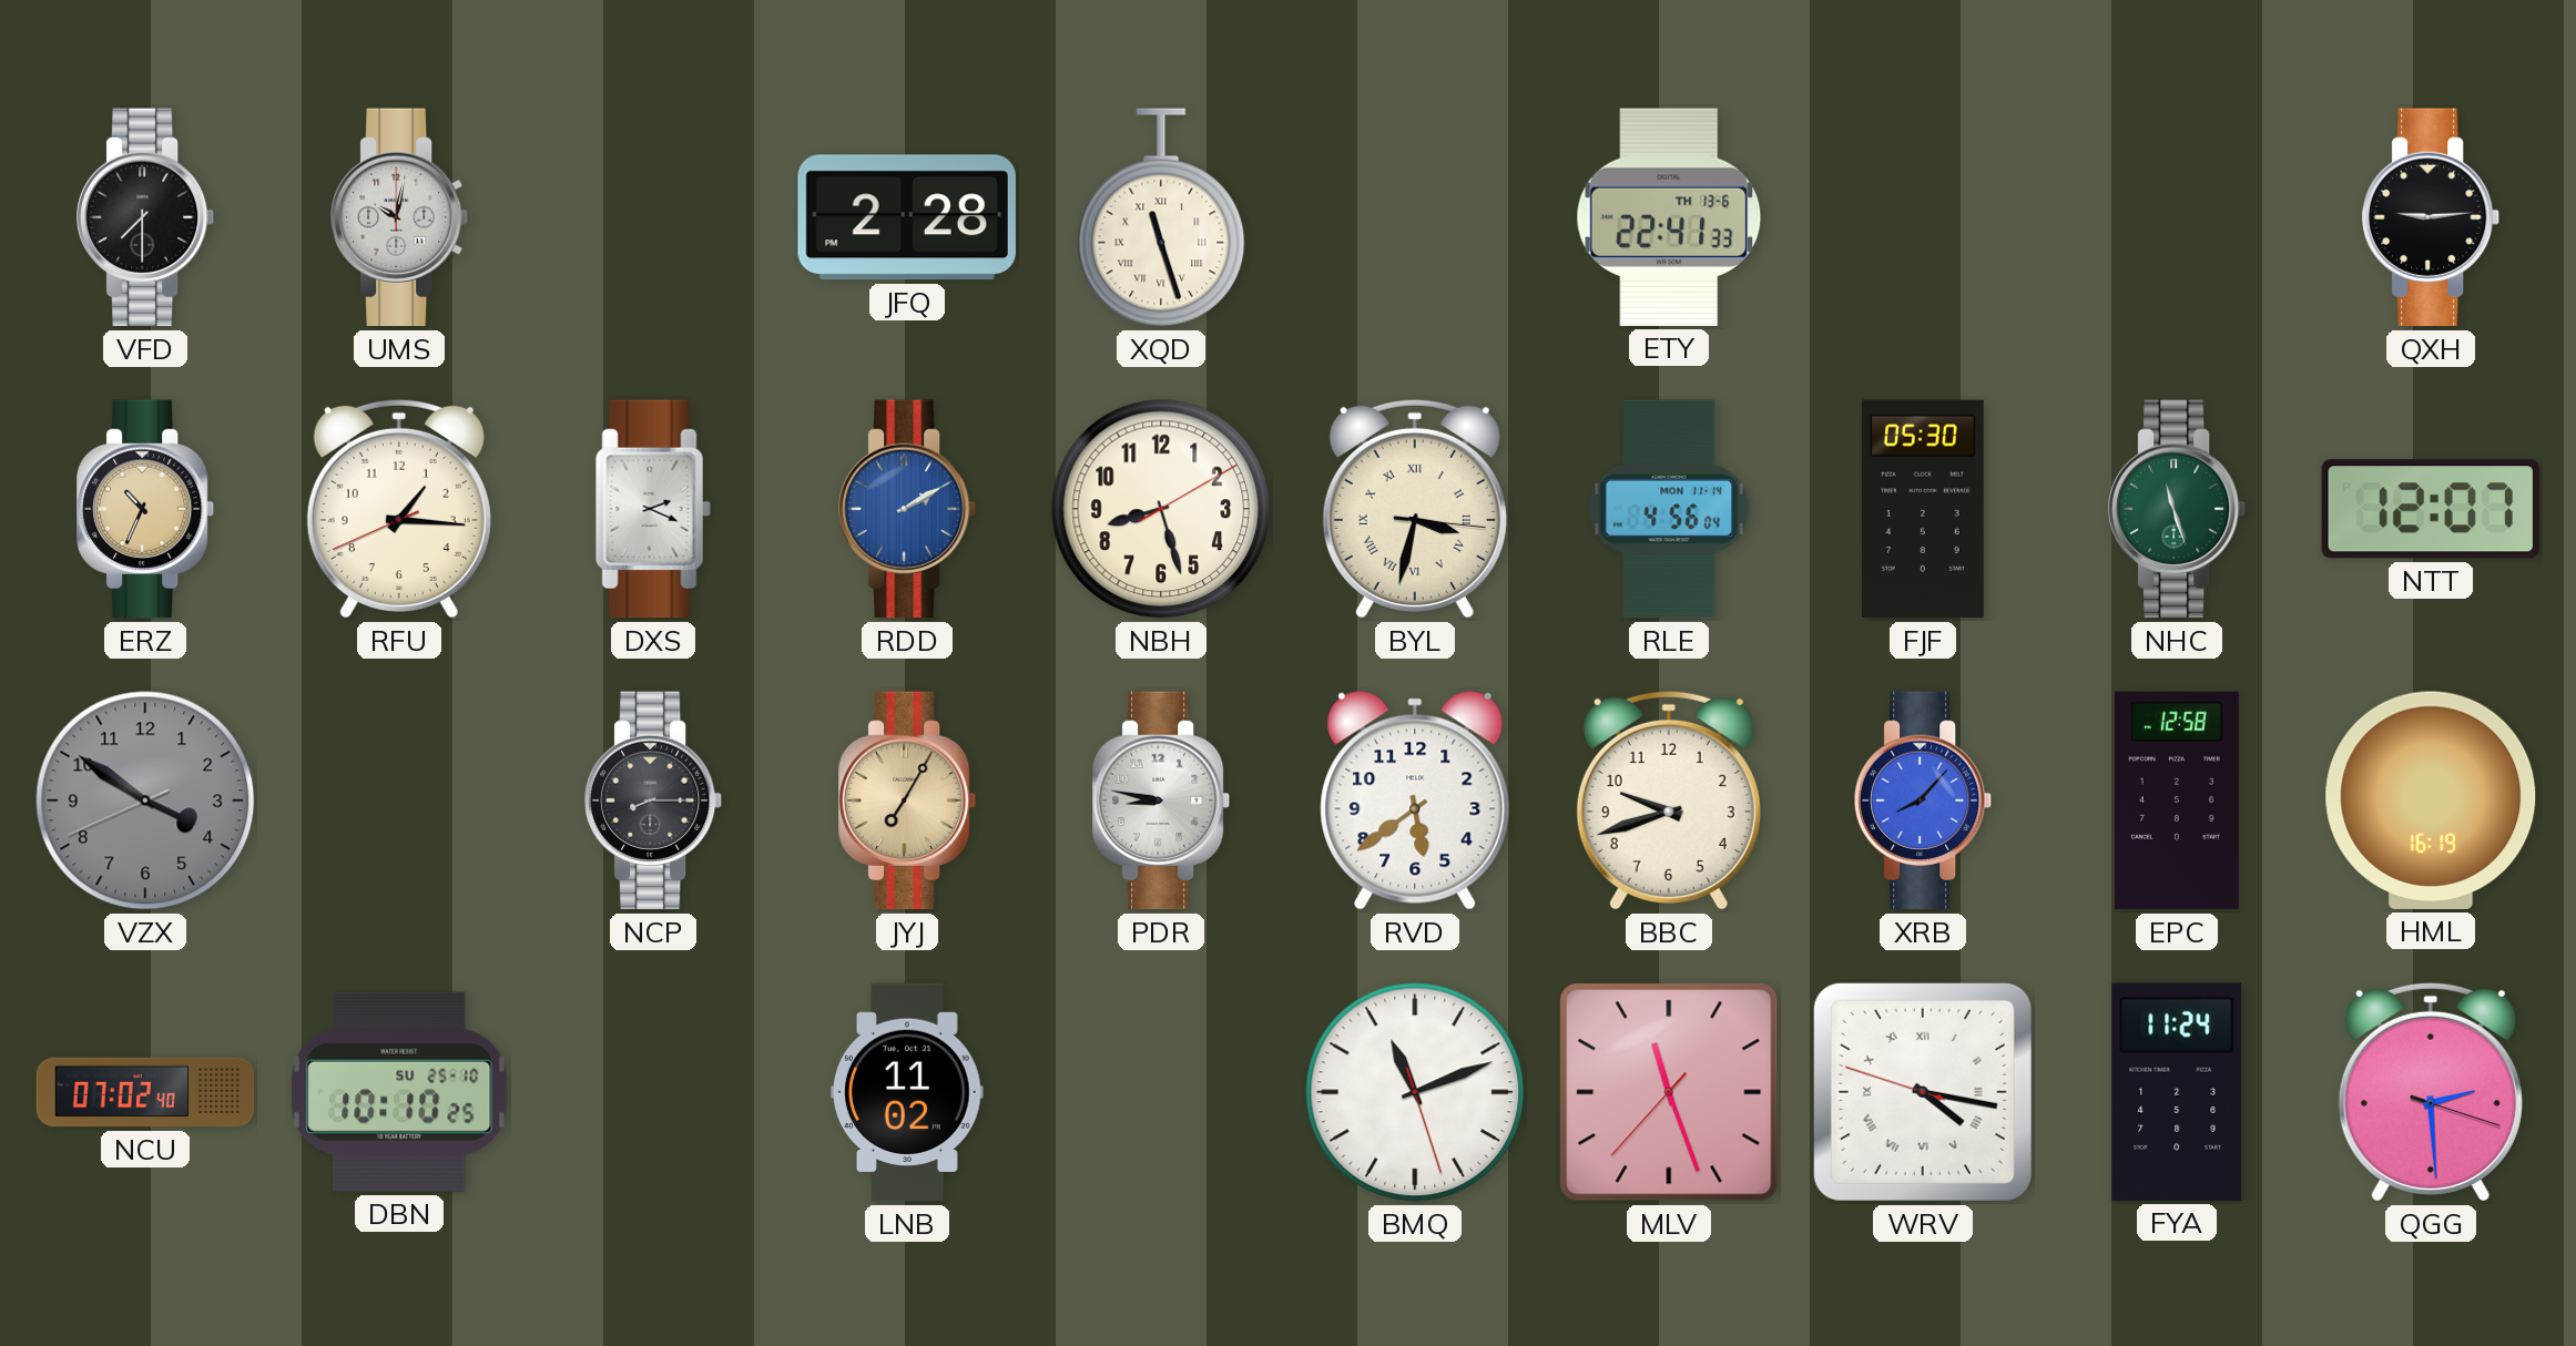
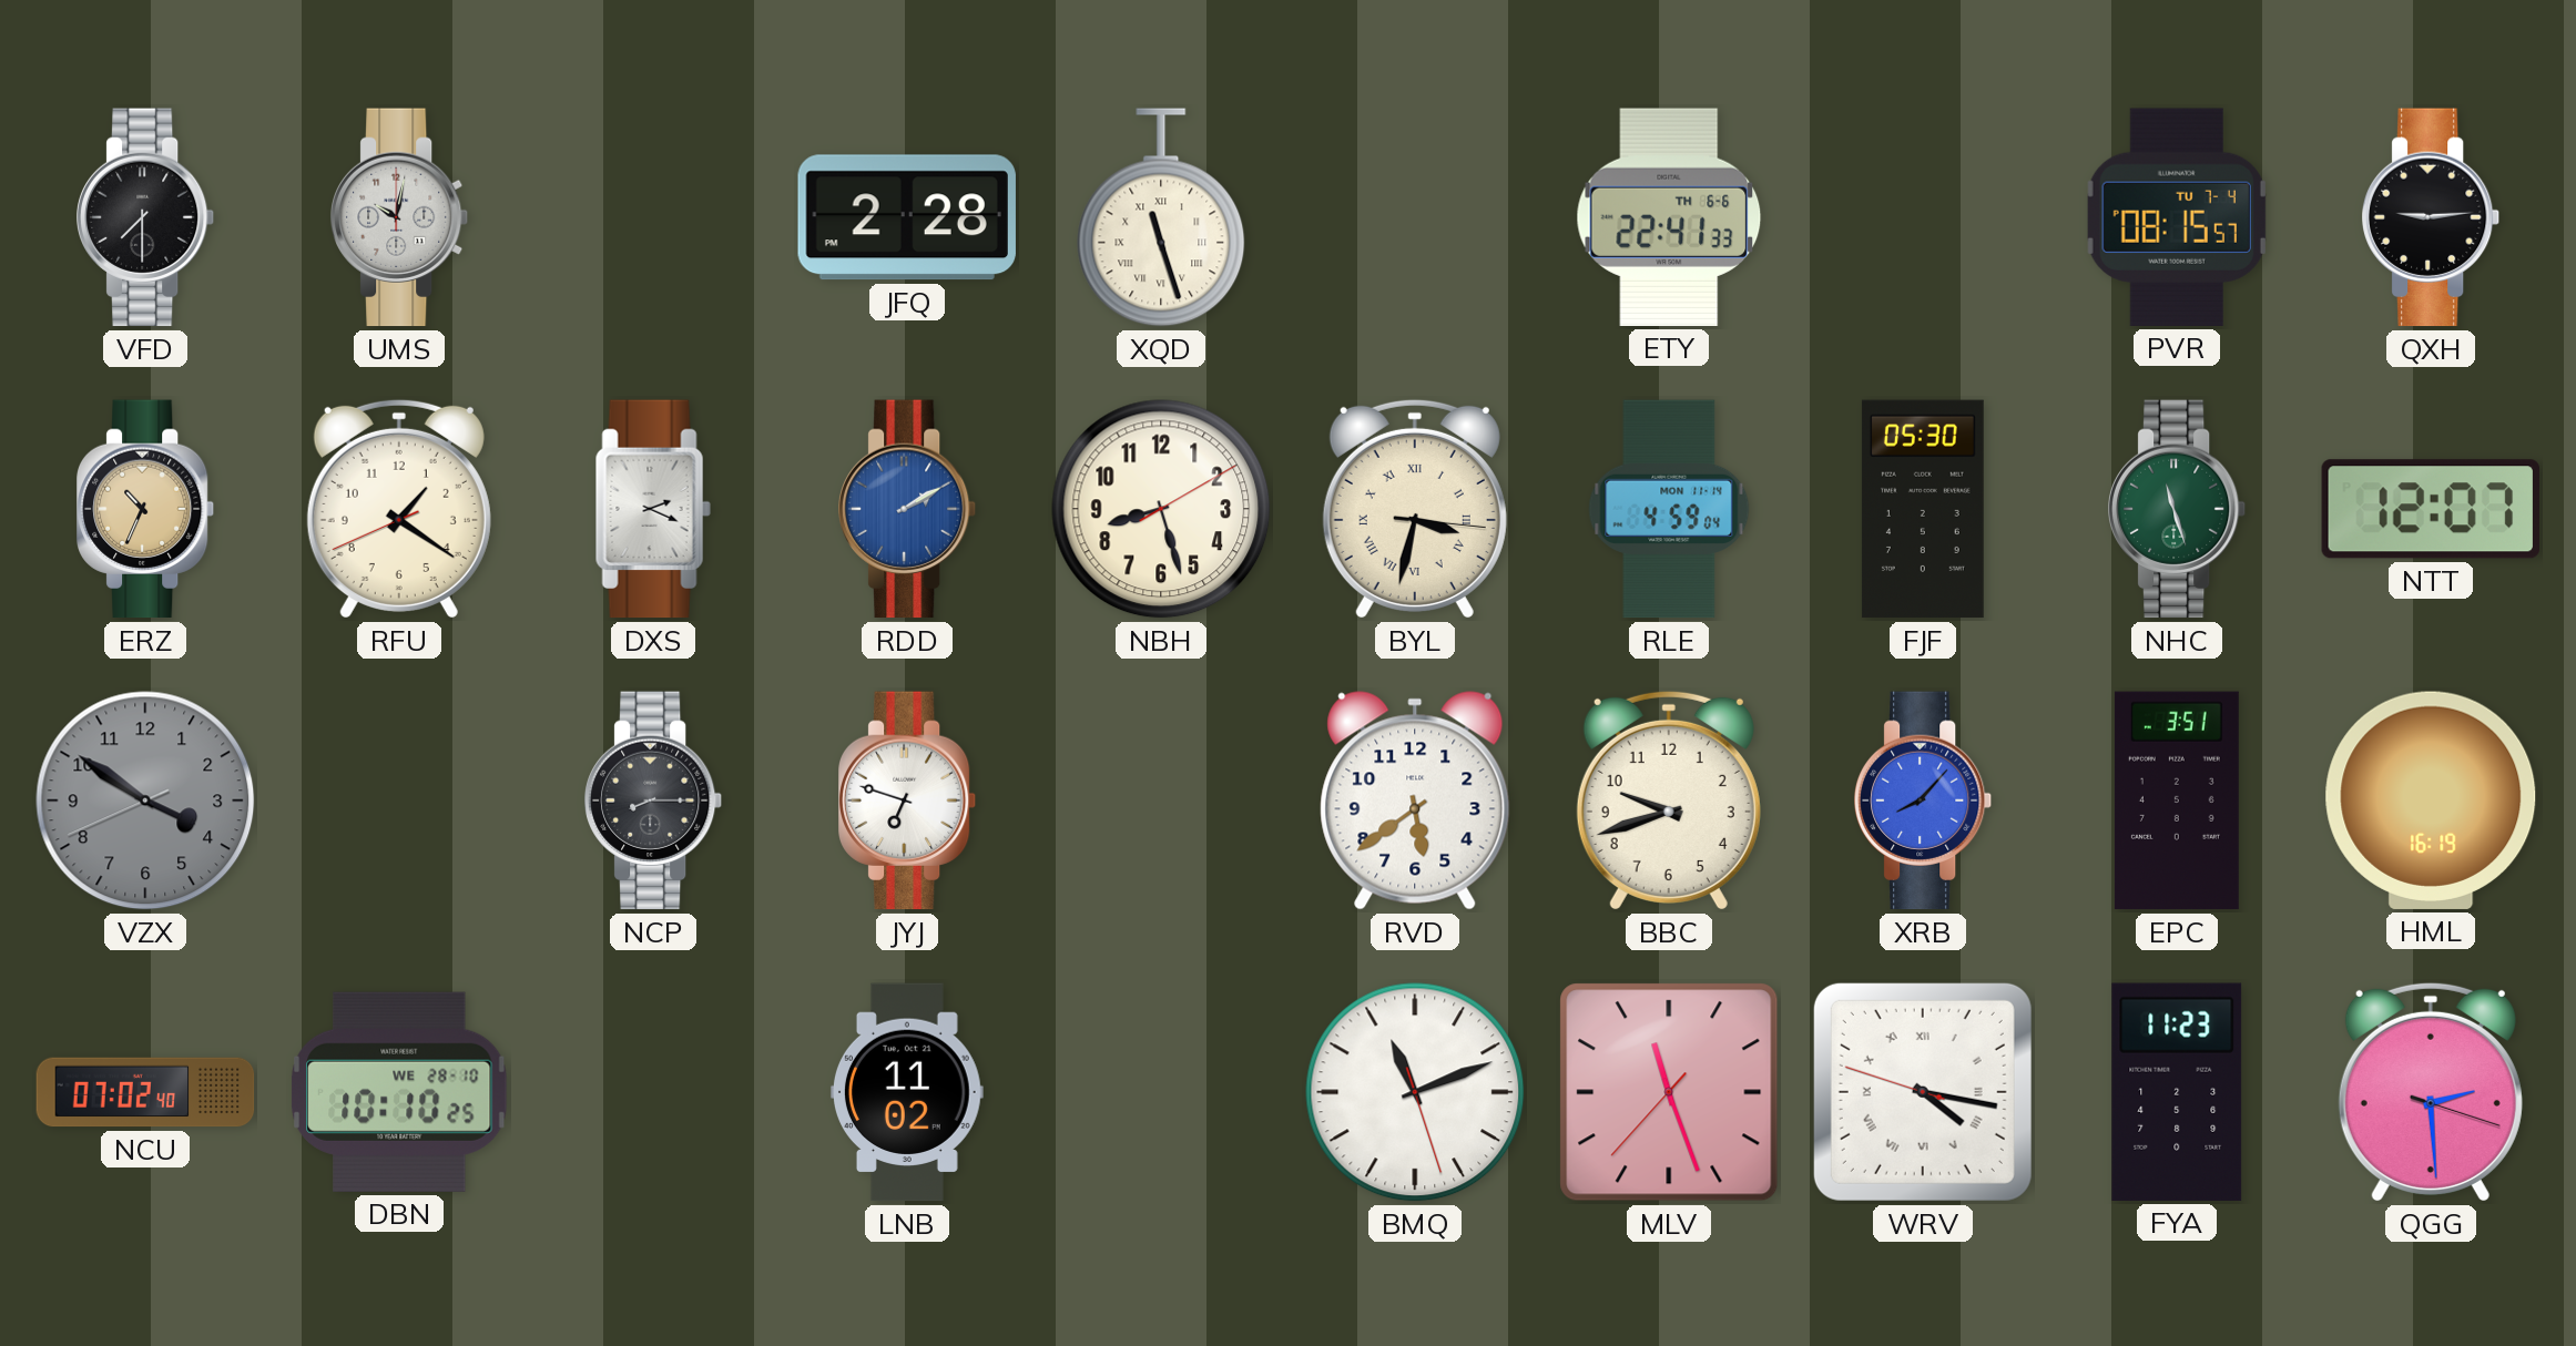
ETY date: TH 13-6 -> TH 6-6
PVR: none -> 08:15
RFU: 1:15 -> 1:20
RLE: 4:56 -> 4:59
JYJ: 7:05 -> 6:48
JYJ dial: champagne -> white
PDR: 8:47 -> none
EPC: 12:58 -> 3:51
DBN date: SU 25-10 -> WE 28-10
FYA: 11:24 -> 11:23
